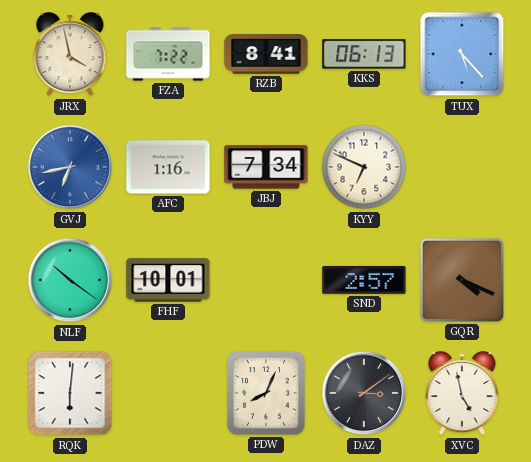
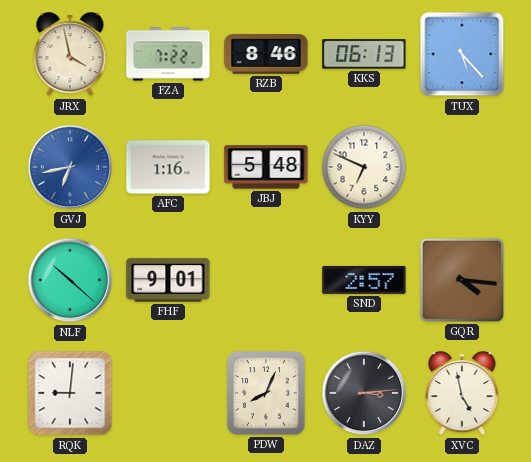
RZB: 8:41 -> 8:46
JBJ: 7:34 -> 5:48
NLF: 10:21 -> 10:22
FHF: 10:01 -> 9:01
GQR: 4:19 -> 4:16
RQK: 6:01 -> 9:01
DAZ: 3:09 -> 3:14
